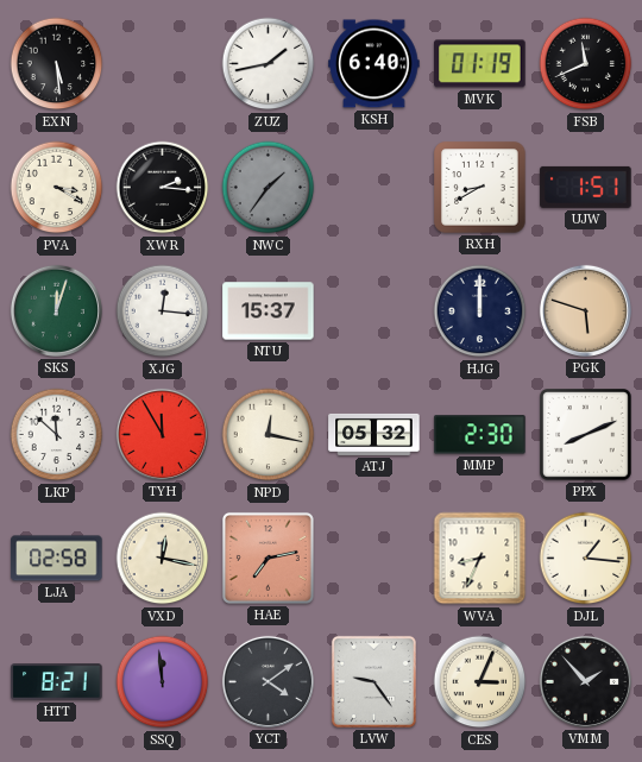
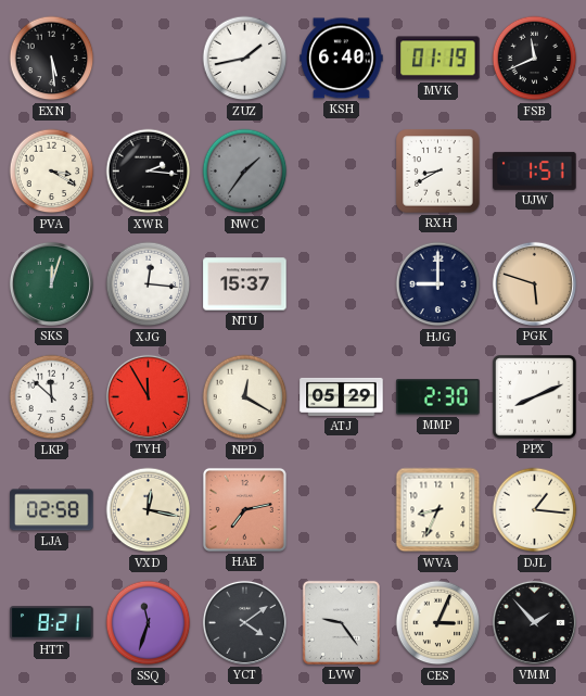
HJG: 12:00 -> 9:00
NPD: 12:17 -> 12:20
ATJ: 05:32 -> 05:29
SSQ: 11:59 -> 11:33
